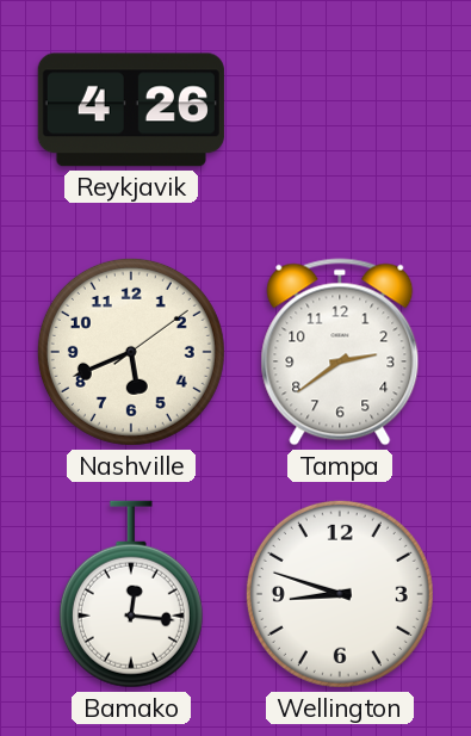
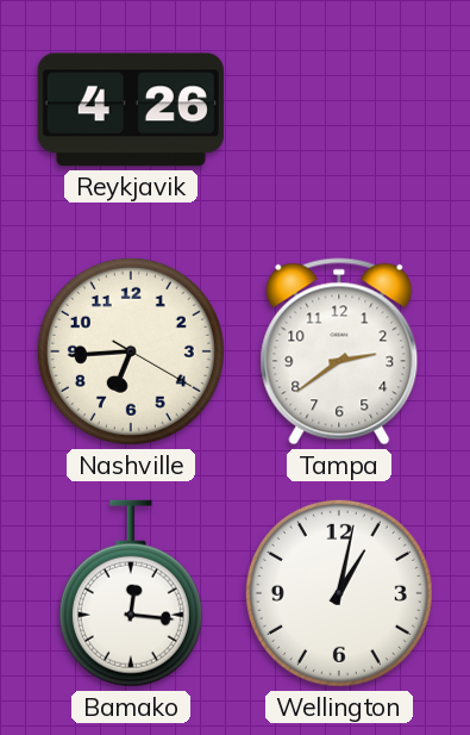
Nashville: 5:41 -> 6:44
Wellington: 8:48 -> 1:02
